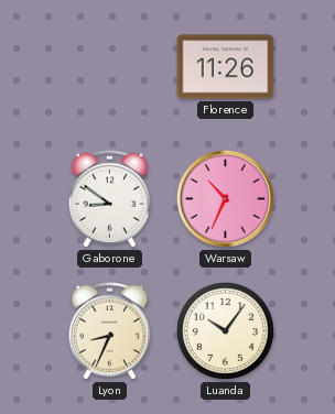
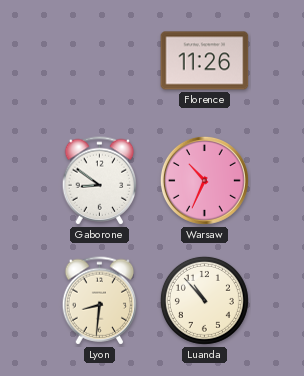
Lyon: 8:34 -> 8:31
Luanda: 10:06 -> 10:53
